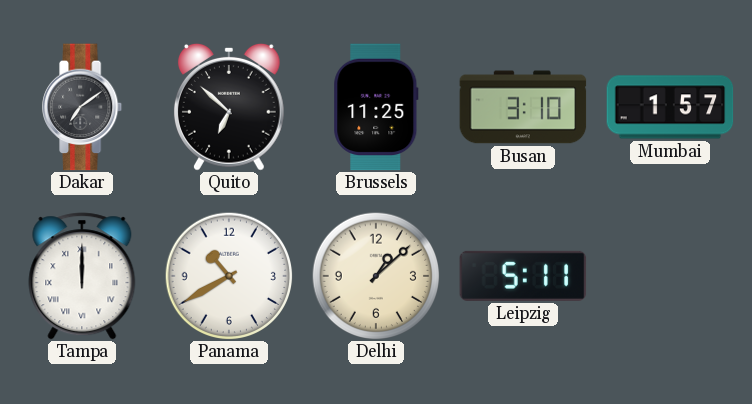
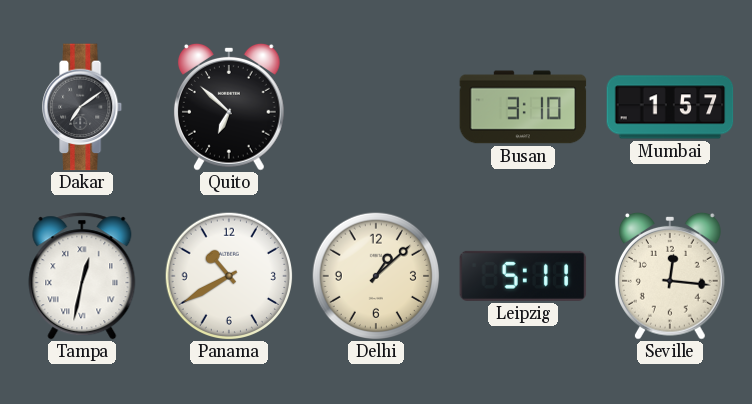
Brussels: 11:25 -> none
Tampa: 12:00 -> 12:32
Seville: none -> 12:16
